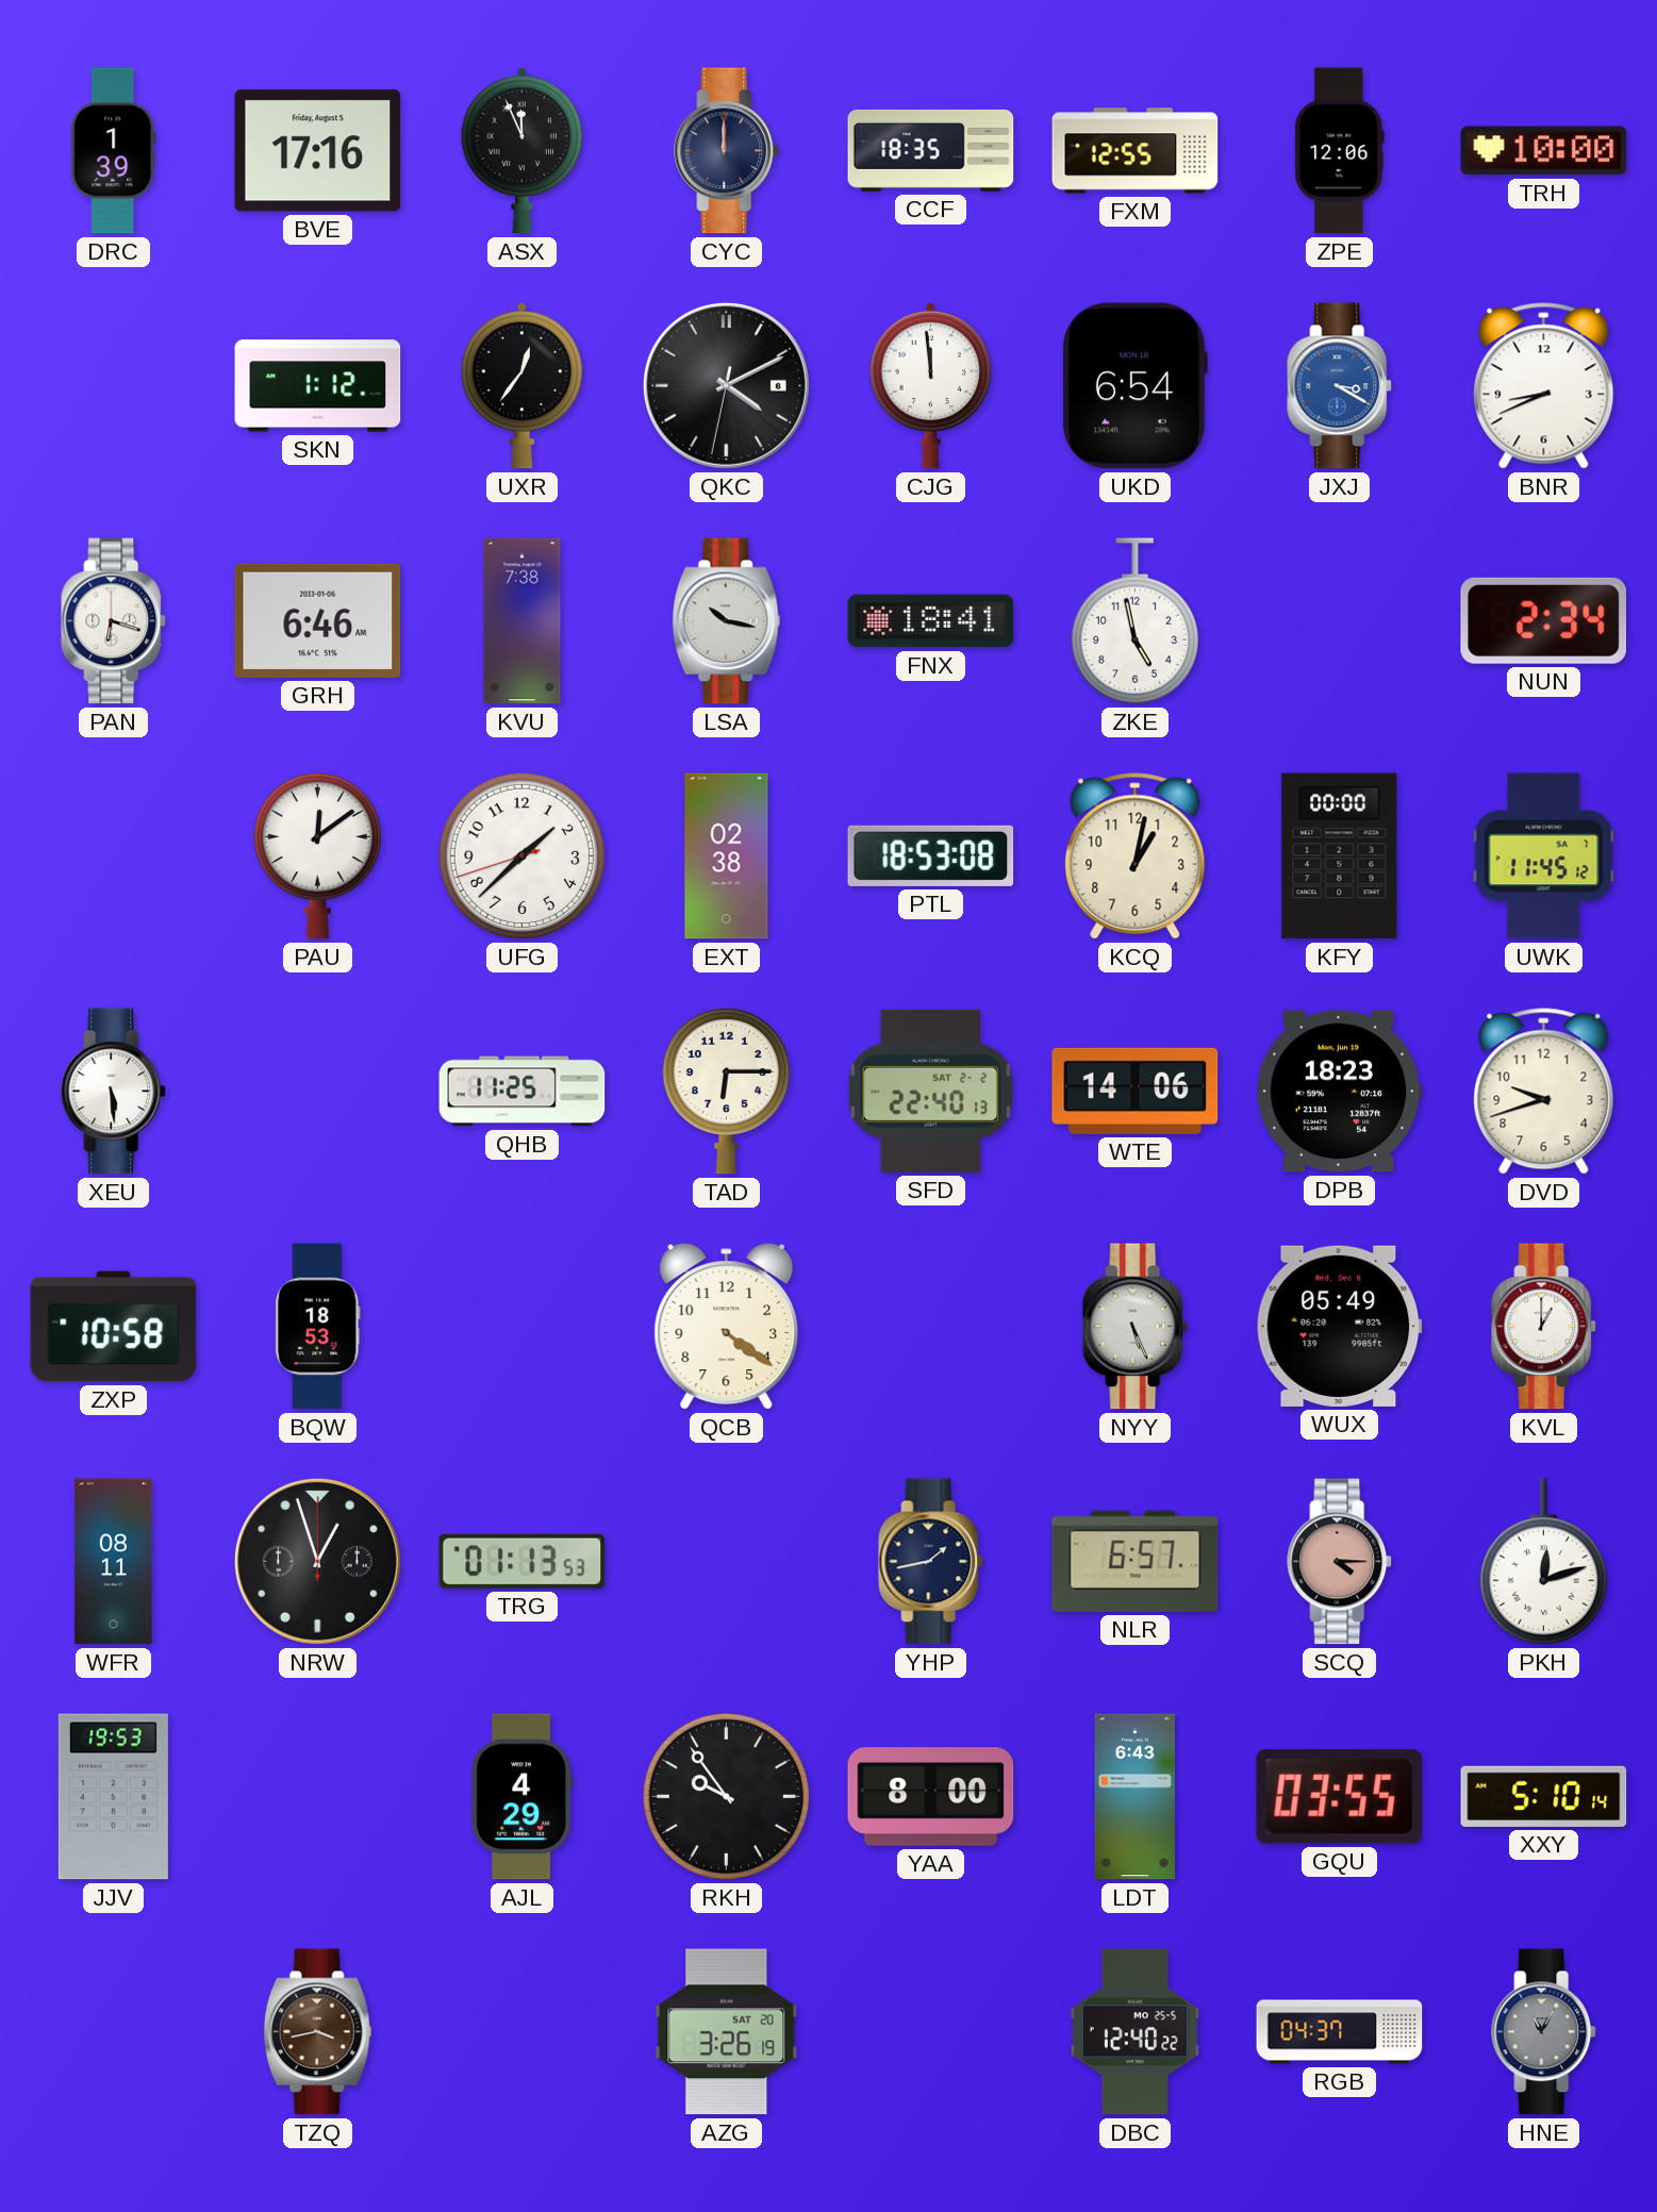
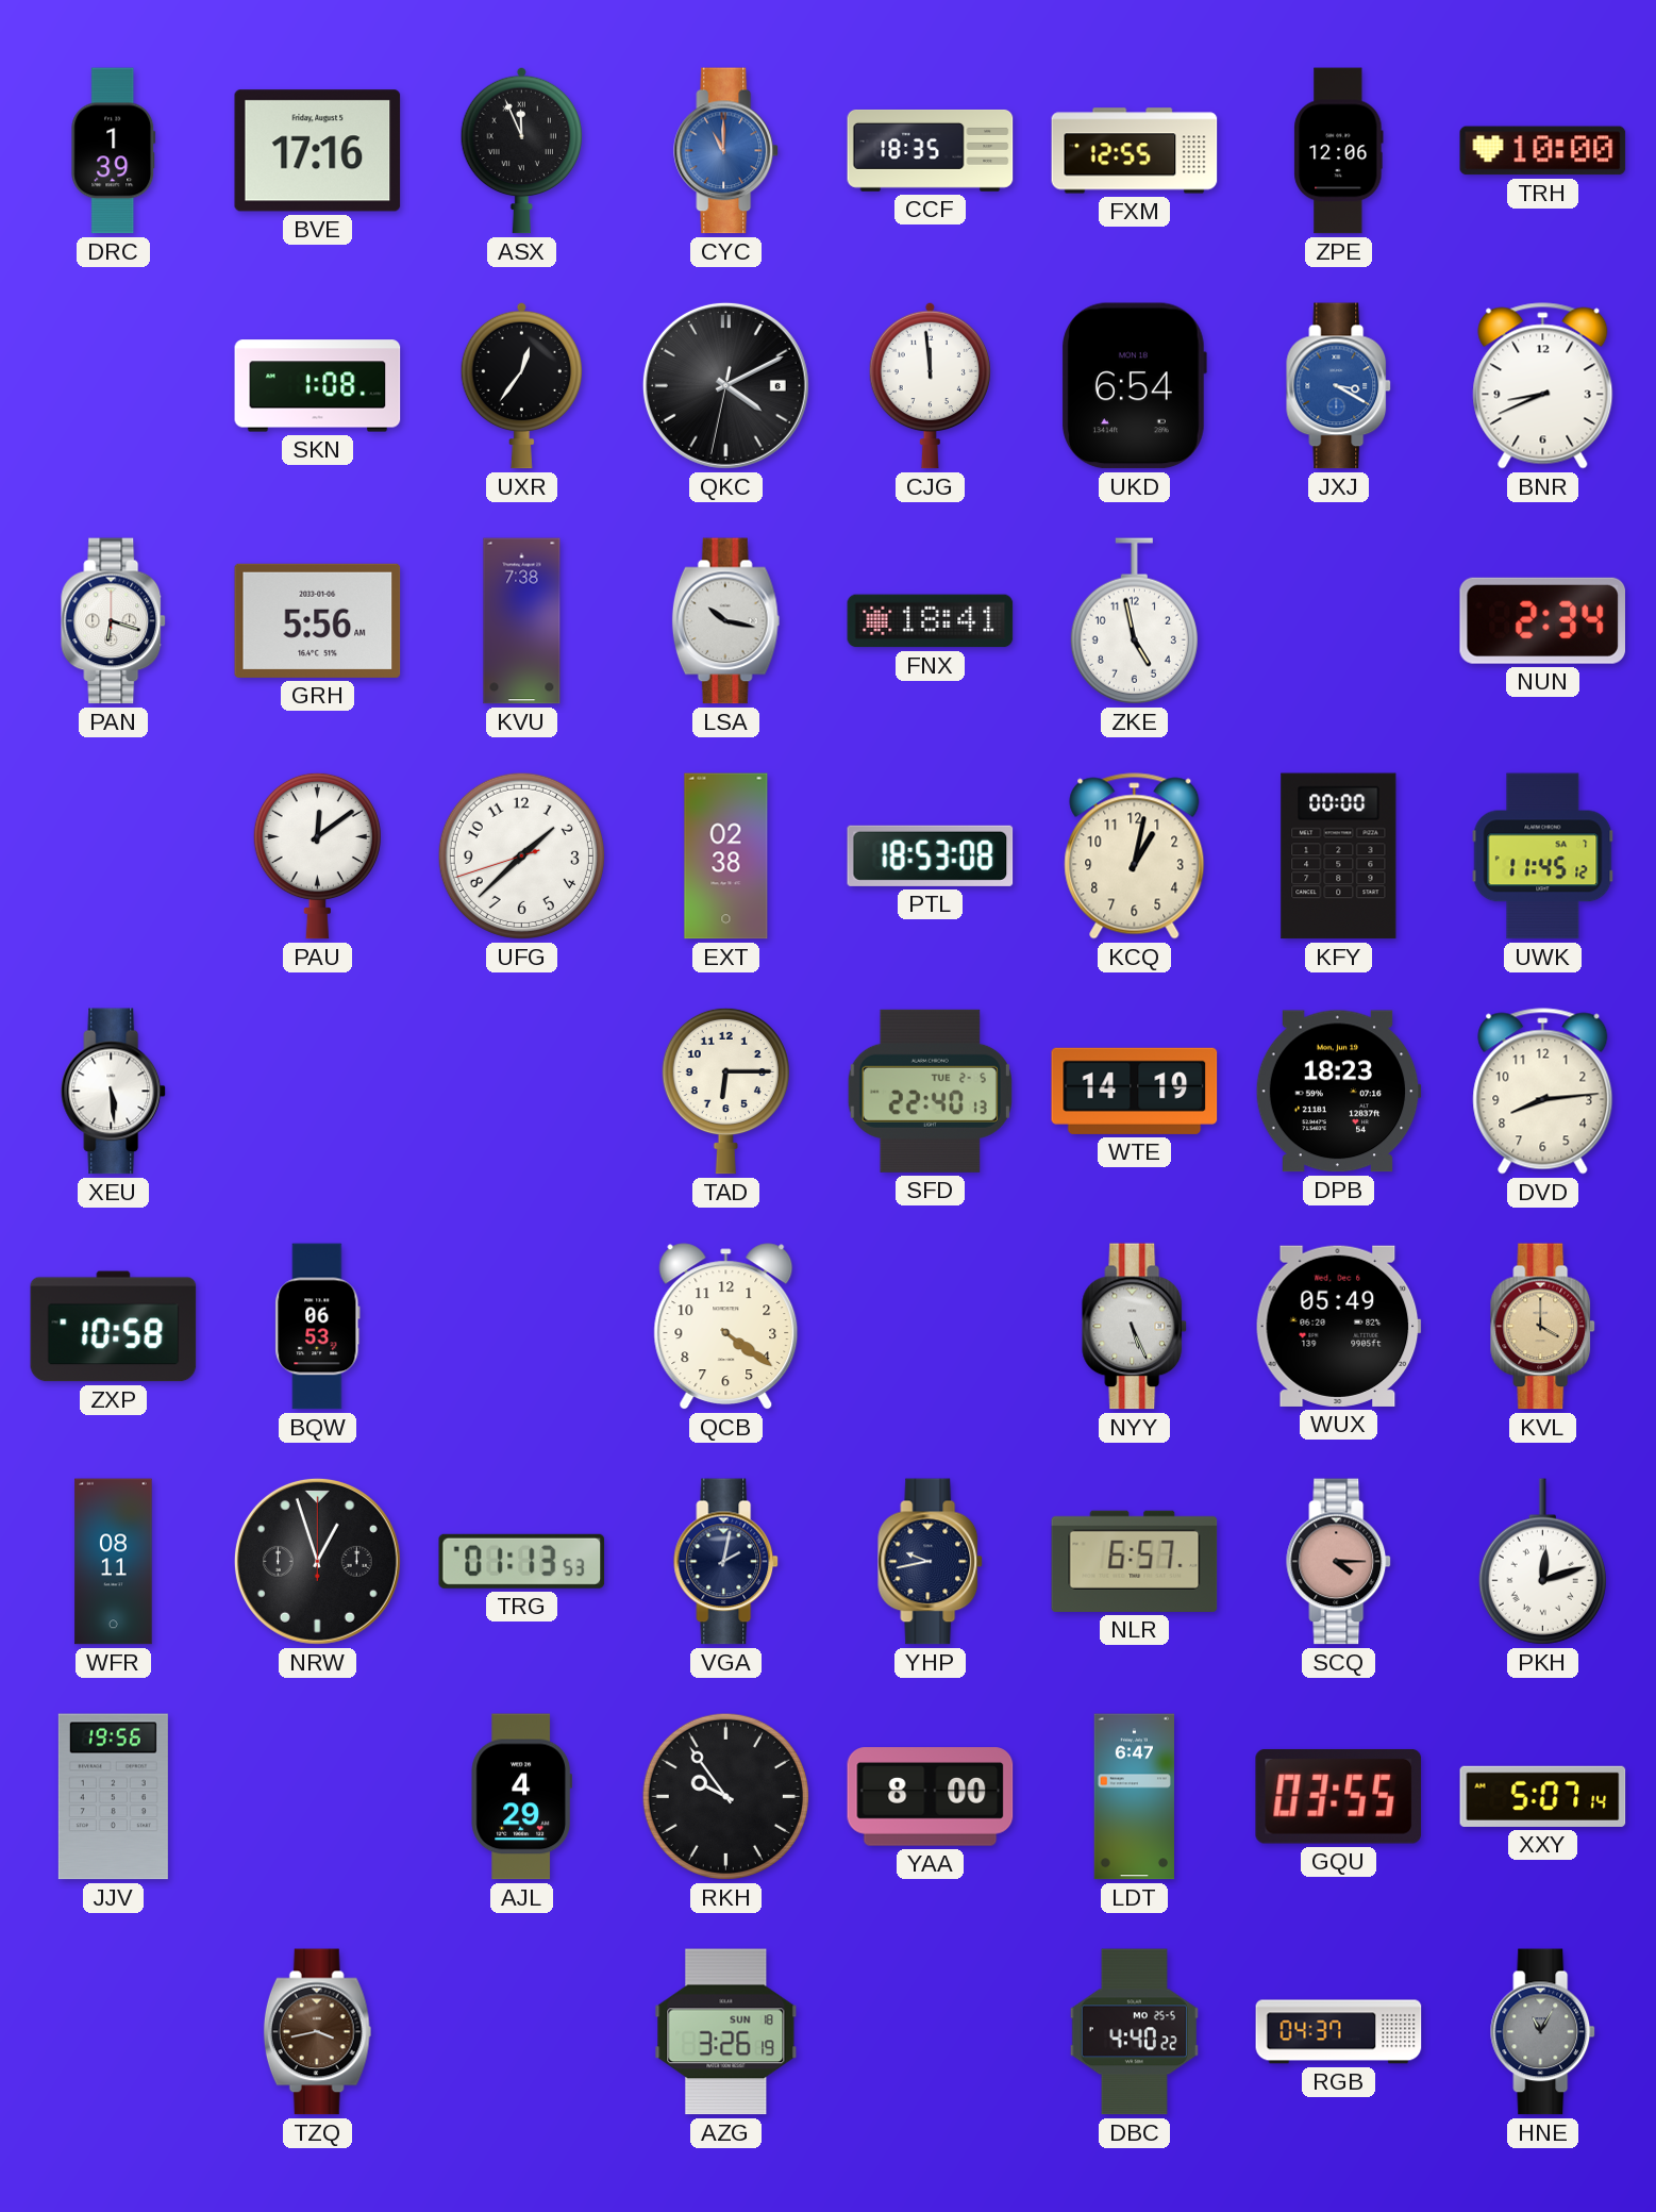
CYC: 12:00 -> 11:00
CYC dial: navy -> blue
SKN: 1:12 -> 1:08
GRH: 6:46 -> 5:56
QHB: 11:25 -> none
SFD date: SAT 2-2 -> TUE 2-5
WTE: 14:06 -> 14:19
DVD: 9:42 -> 8:14
BQW: 18:53 -> 06:53
KVL: 1:00 -> 4:00
KVL dial: white -> champagne
VGA: none -> 2:02
YHP: 1:43 -> 9:43
JJV: 19:53 -> 19:56
LDT: 6:43 -> 6:47
XXY: 5:10 -> 5:07
AZG date: SAT 20 -> SUN 18
DBC: 12:40 -> 4:40
